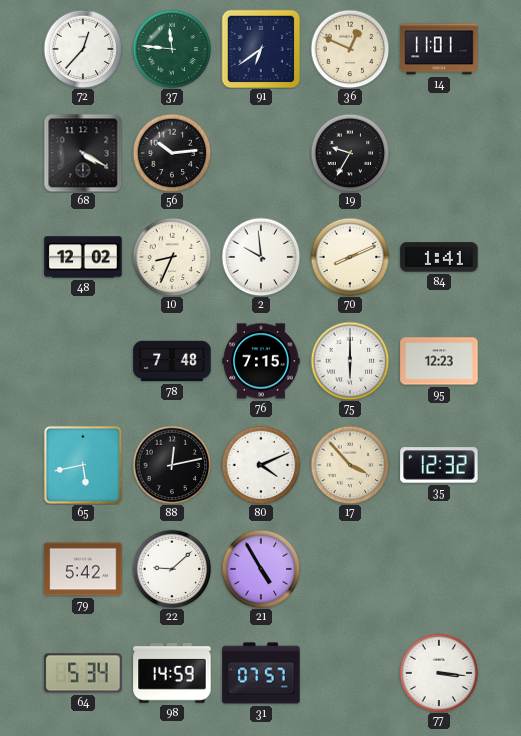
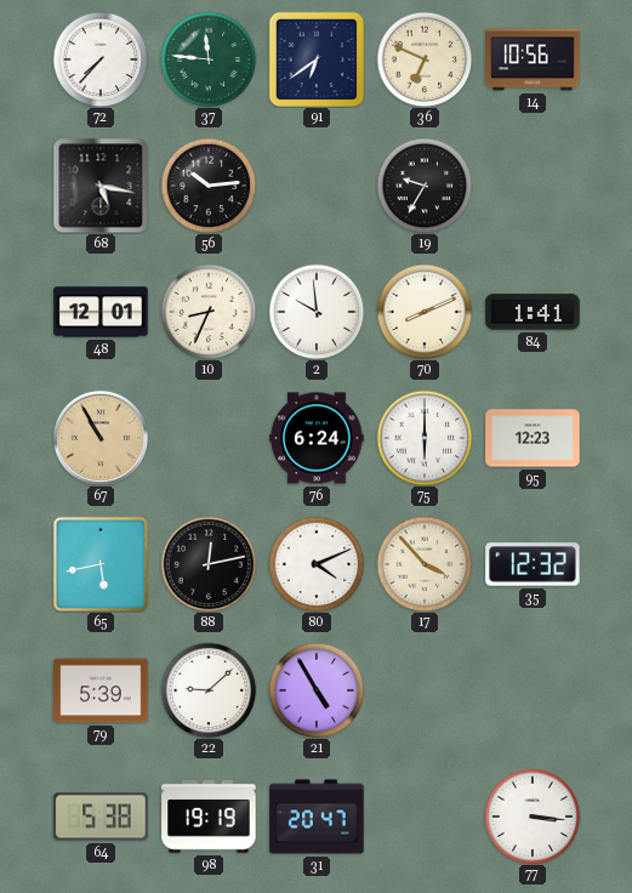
72: 12:37 -> 7:37
36: 12:49 -> 6:49
14: 11:01 -> 10:56
68: 4:20 -> 5:17
48: 12:02 -> 12:01
67: none -> 10:55
78: 7:48 -> none
76: 7:15 -> 6:24
79: 5:42 -> 5:39
64: 5:34 -> 5:38
98: 14:59 -> 19:19
31: 07:57 -> 20:47
